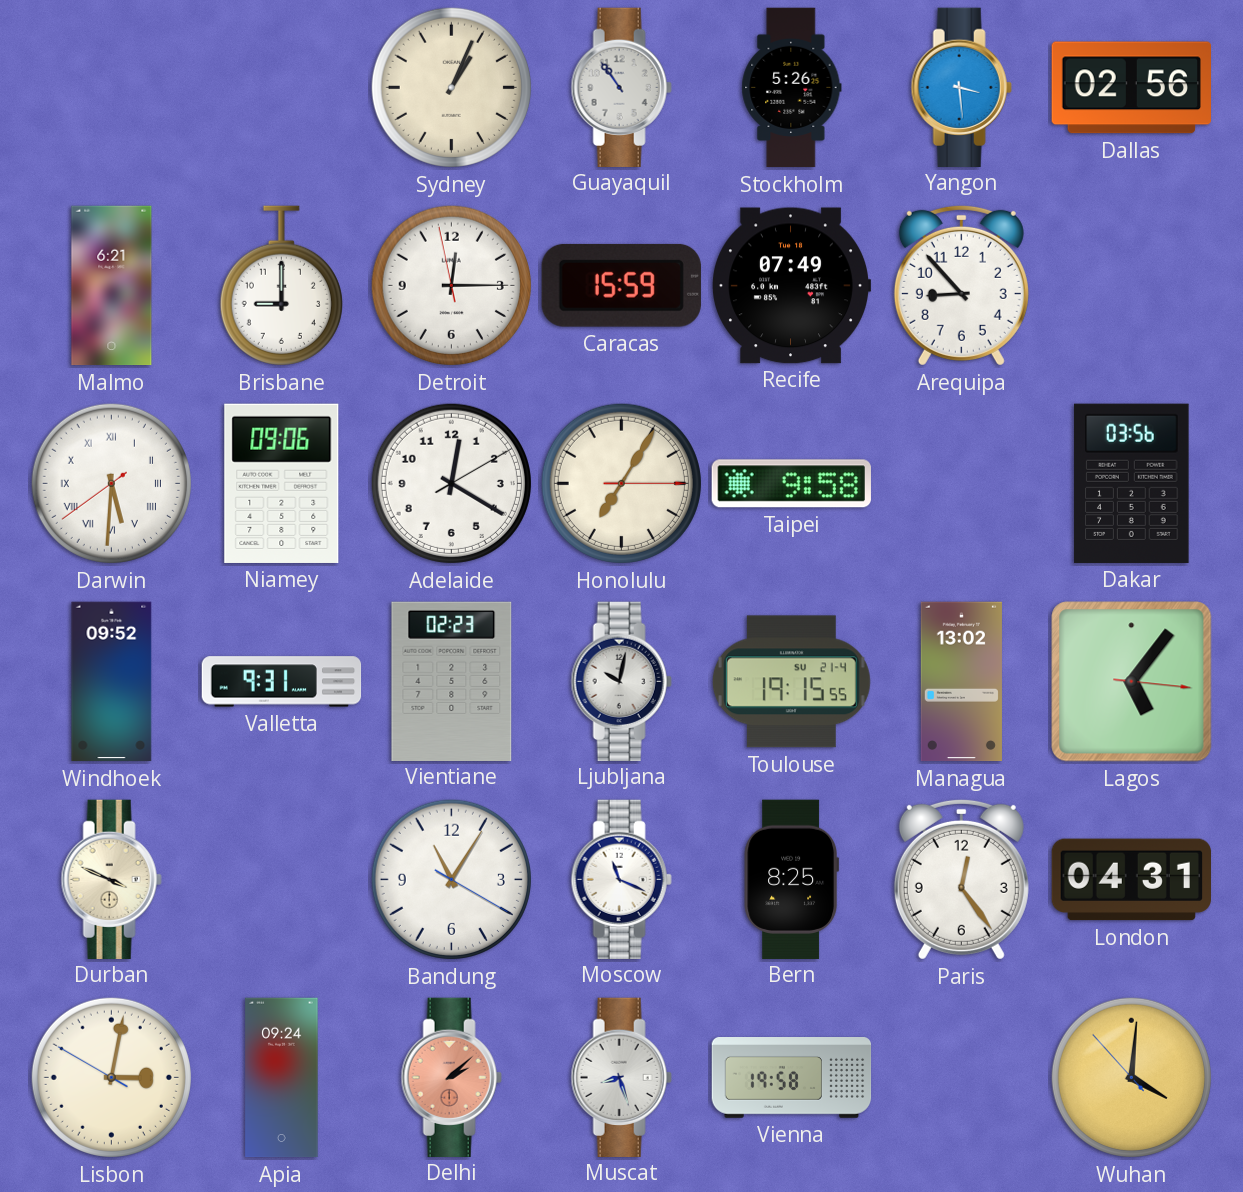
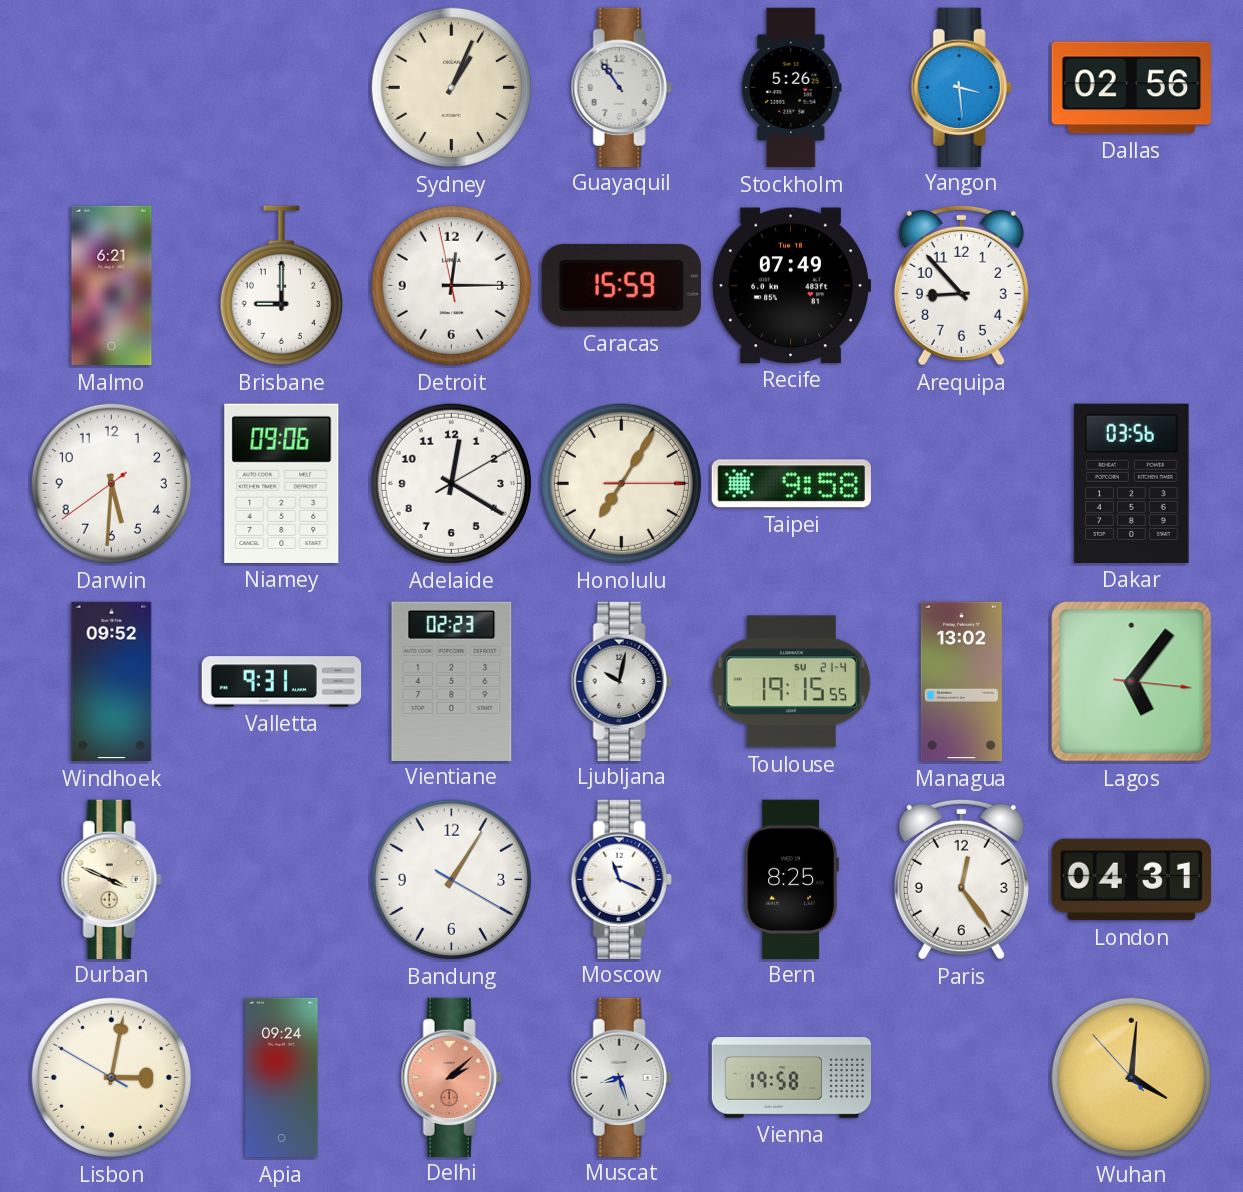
Darwin numerals: Roman -> Arabic
Bandung: 11:05 -> 1:05
